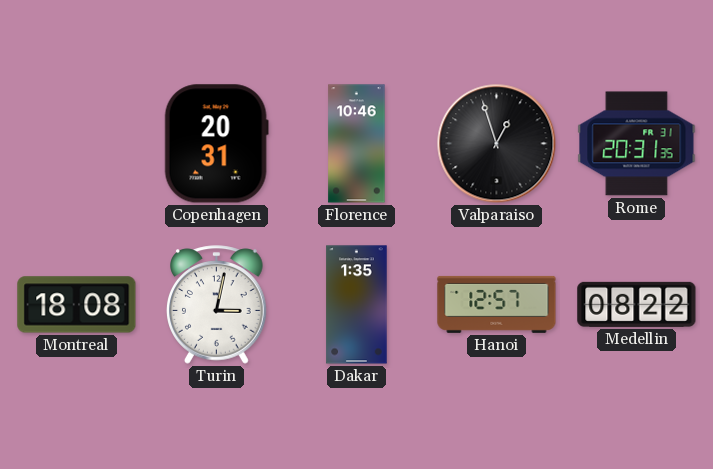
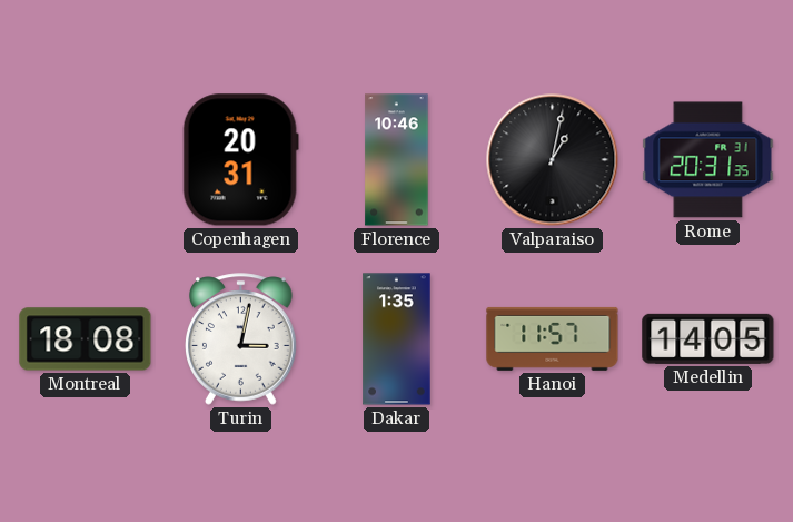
Valparaiso: 12:57 -> 1:02
Hanoi: 12:57 -> 11:57
Medellin: 08:22 -> 14:05
